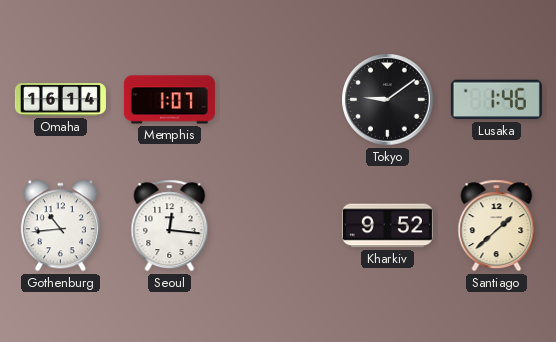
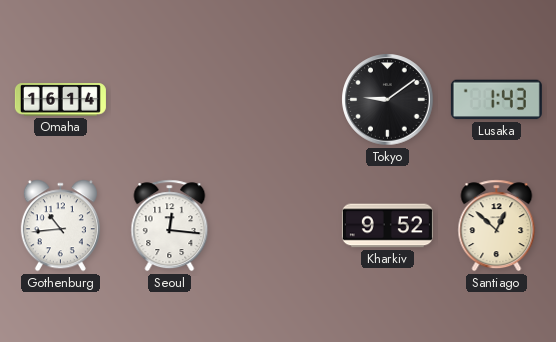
Memphis: 1:07 -> none
Lusaka: 1:46 -> 1:43
Santiago: 1:38 -> 12:52
